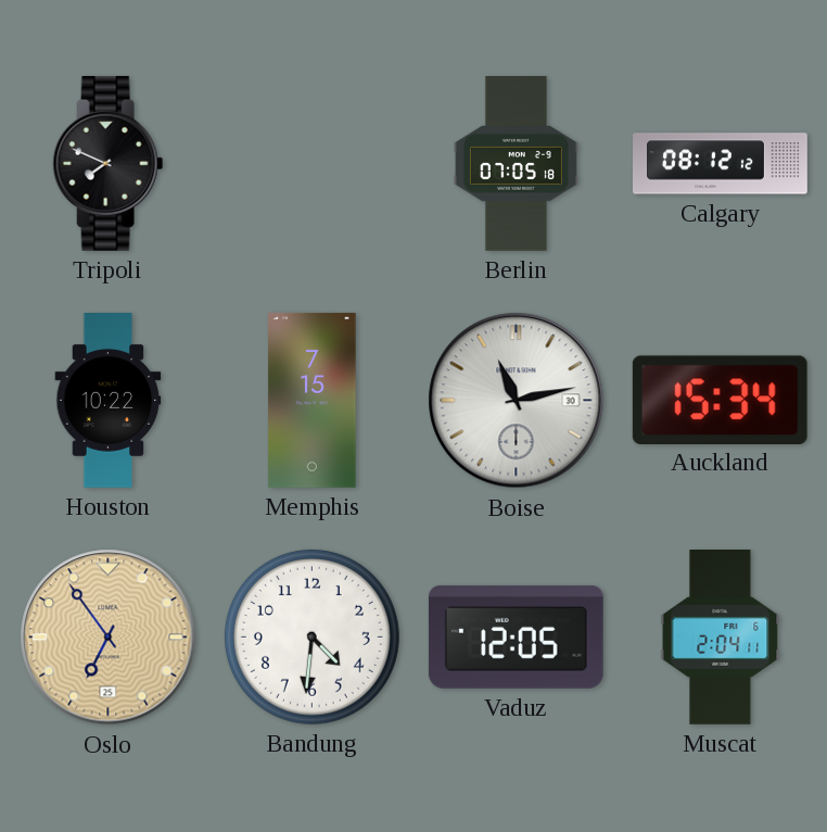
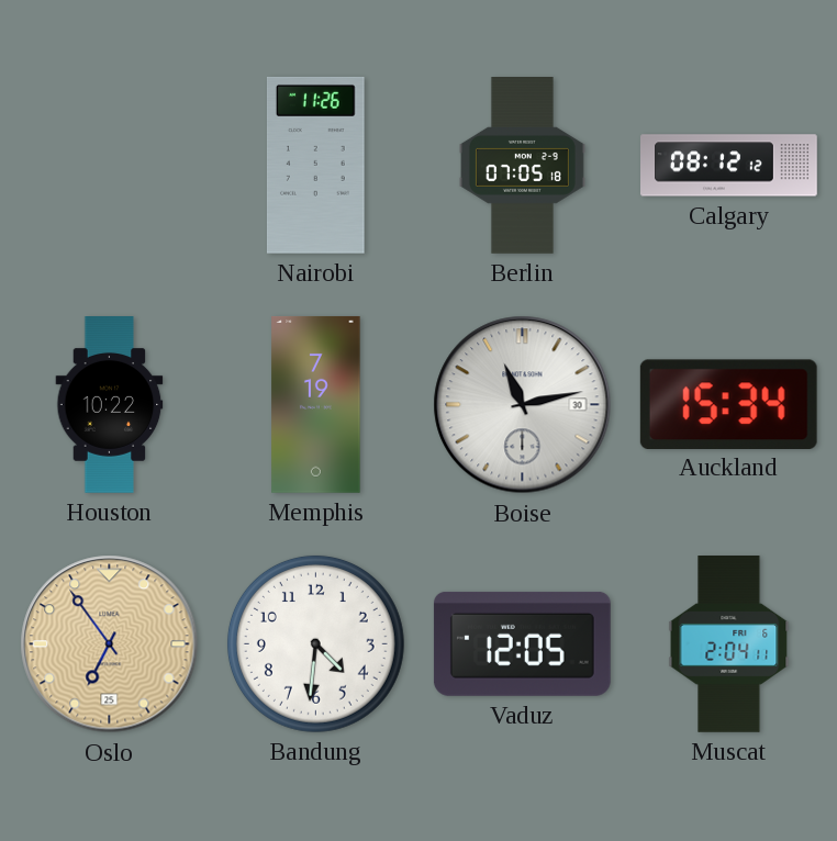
Tripoli: 7:49 -> none
Nairobi: none -> 11:26
Memphis: 7:15 -> 7:19
